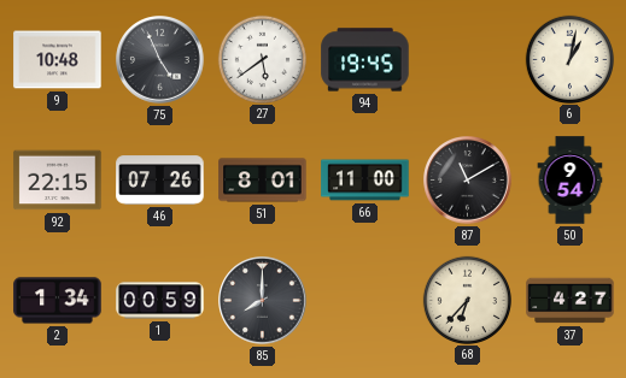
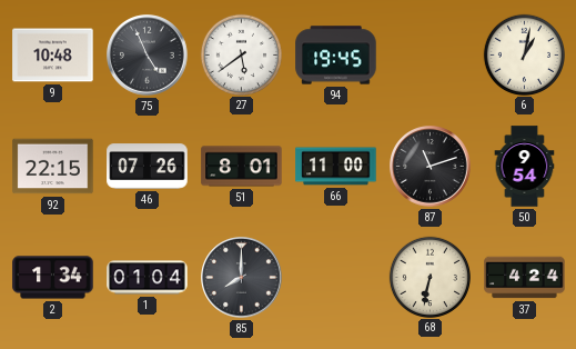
87: 11:10 -> 11:12
1: 00:59 -> 01:04
68: 6:37 -> 6:32
37: 4:27 -> 4:24
